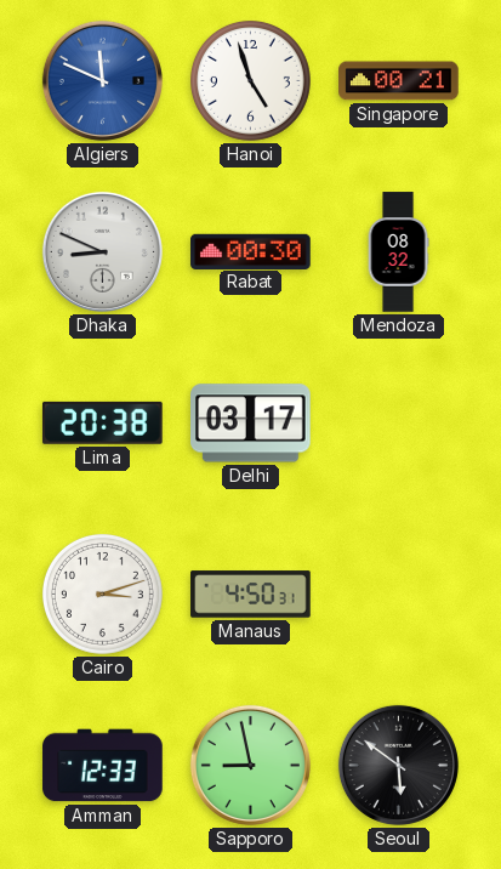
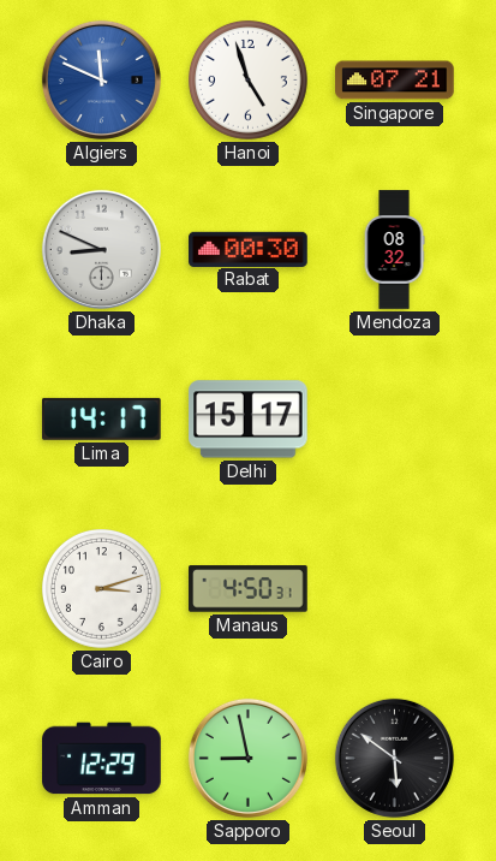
Singapore: 00:21 -> 07:21
Lima: 20:38 -> 14:17
Delhi: 03:17 -> 15:17
Amman: 12:33 -> 12:29
